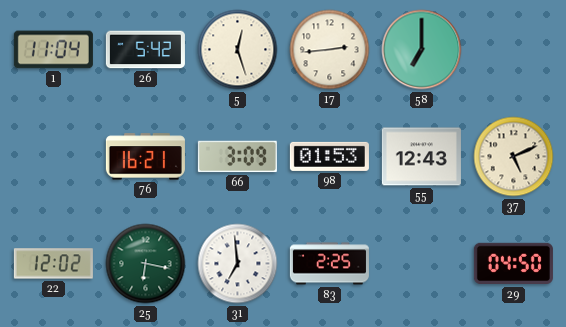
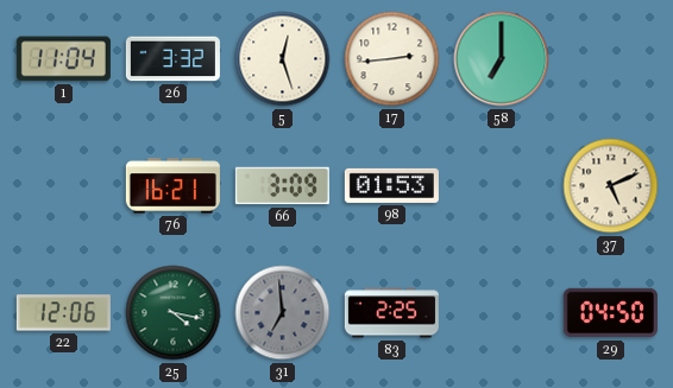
26: 5:42 -> 3:32
55: 12:43 -> none
22: 12:02 -> 12:06
25: 6:17 -> 4:17
31 dial: white -> grey
